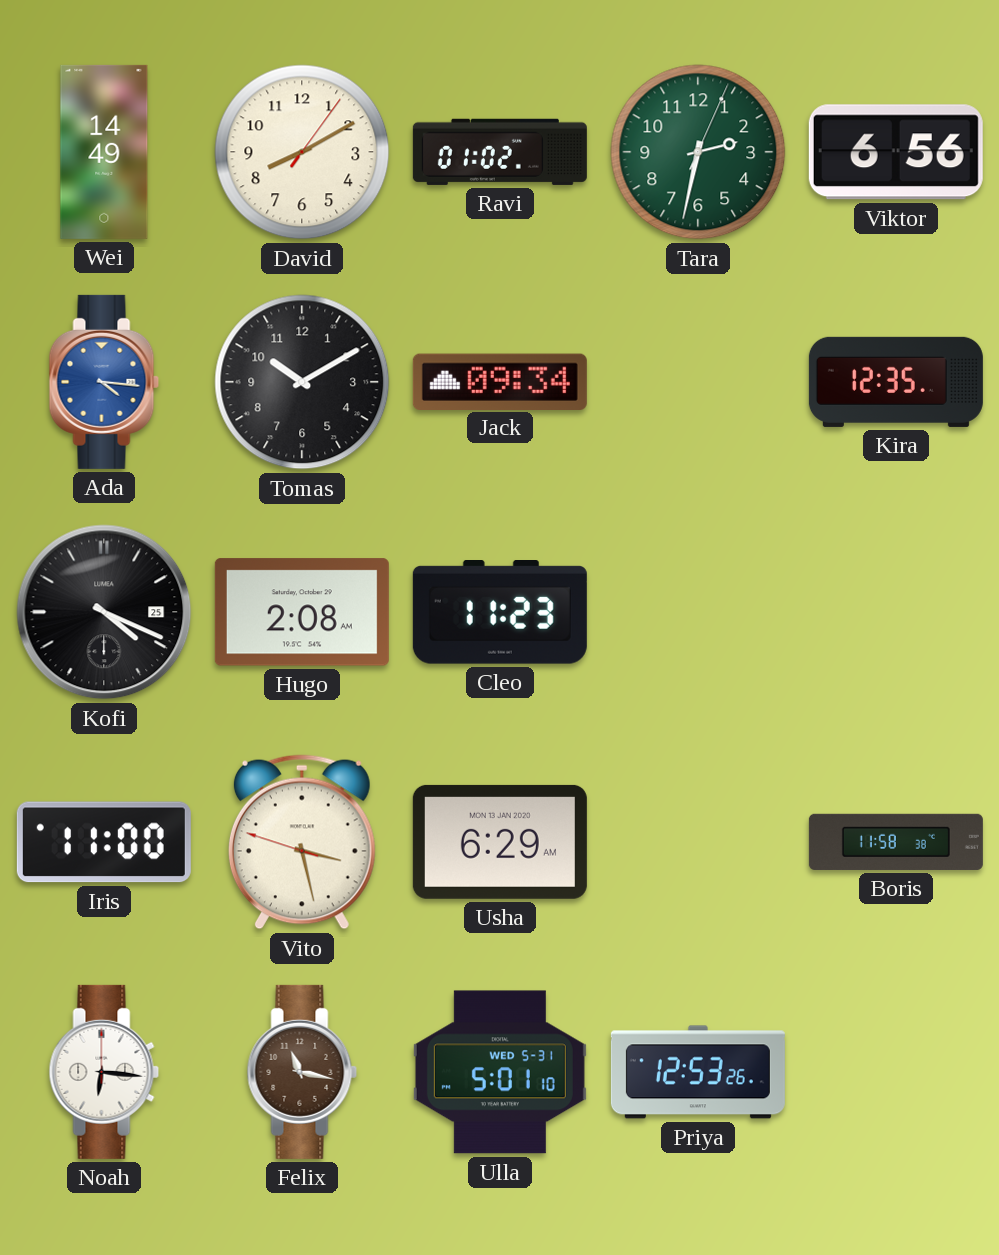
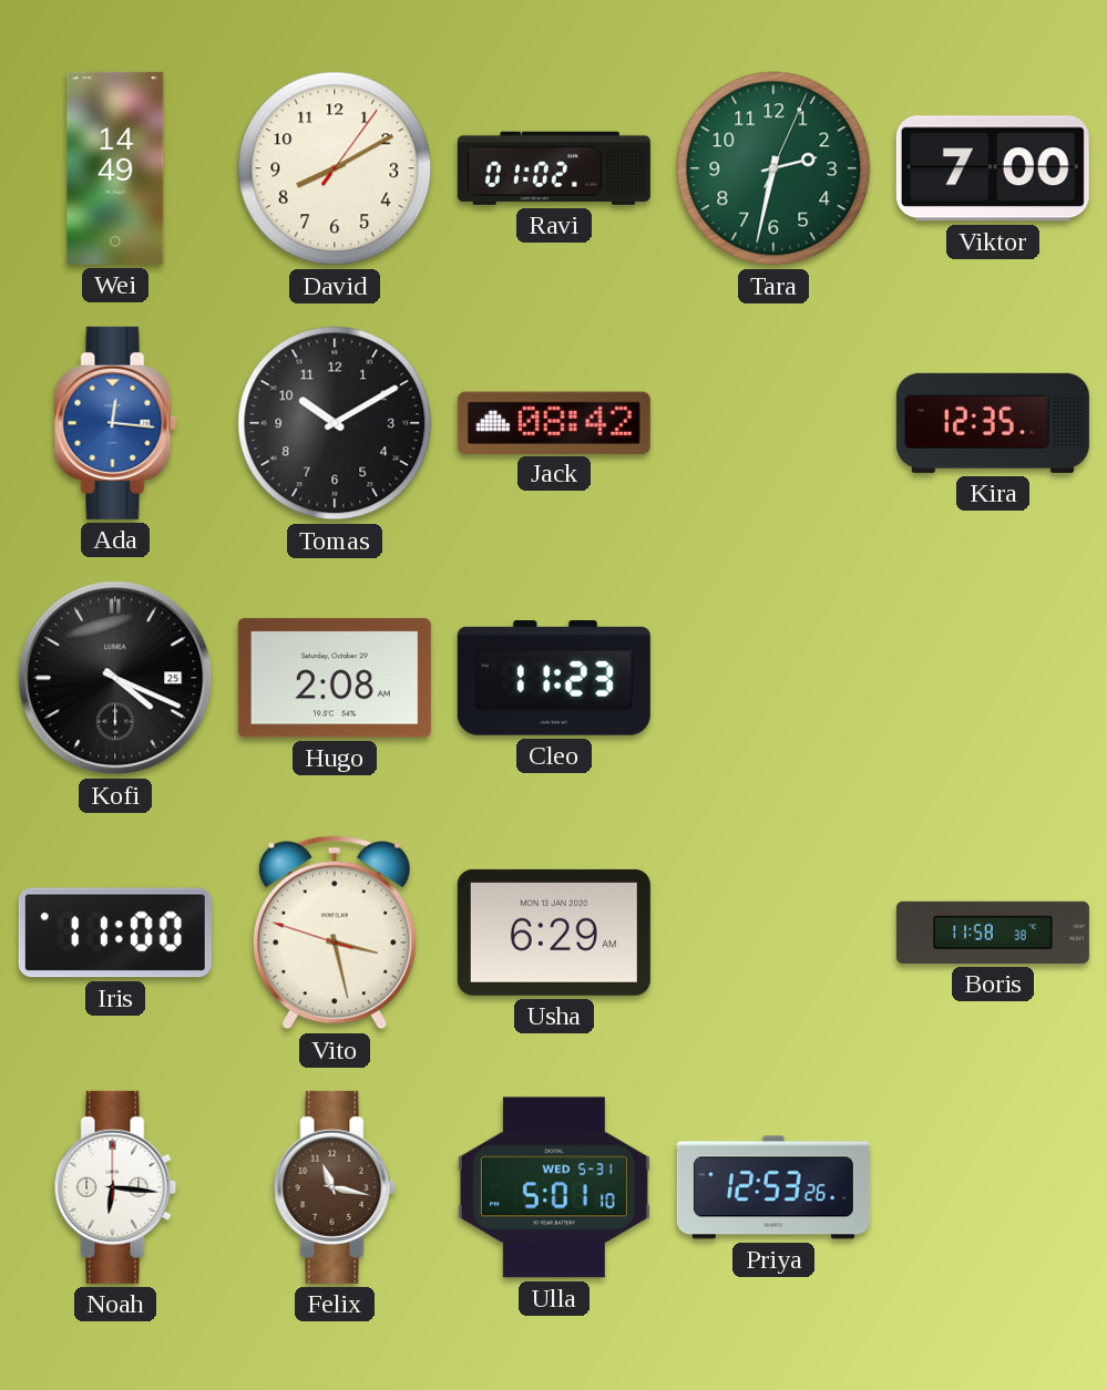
Viktor: 6:56 -> 7:00
Ada: 4:16 -> 12:16
Jack: 09:34 -> 08:42
